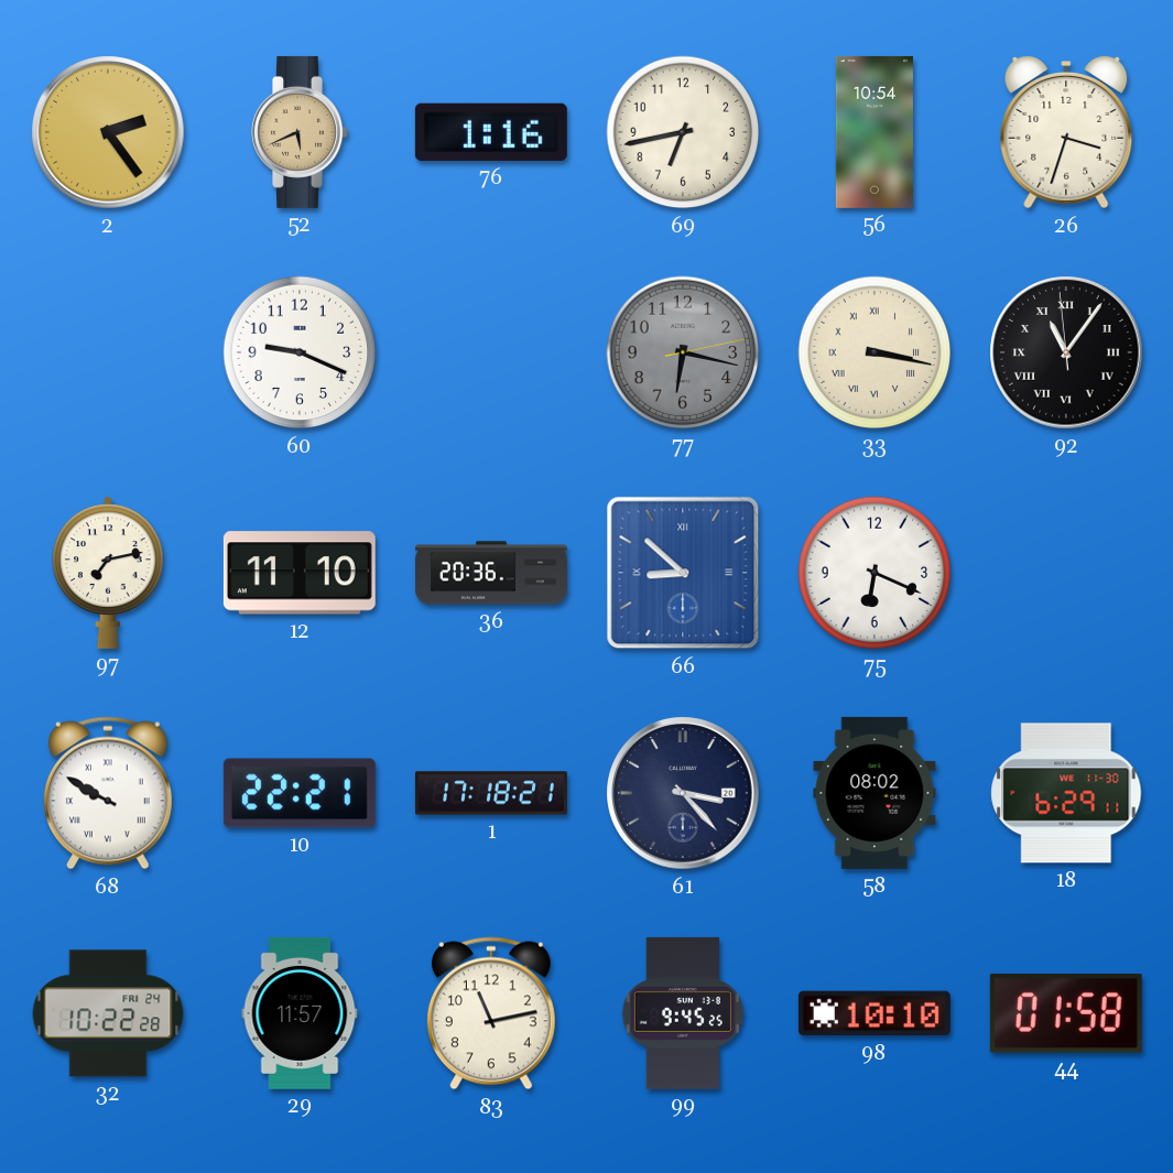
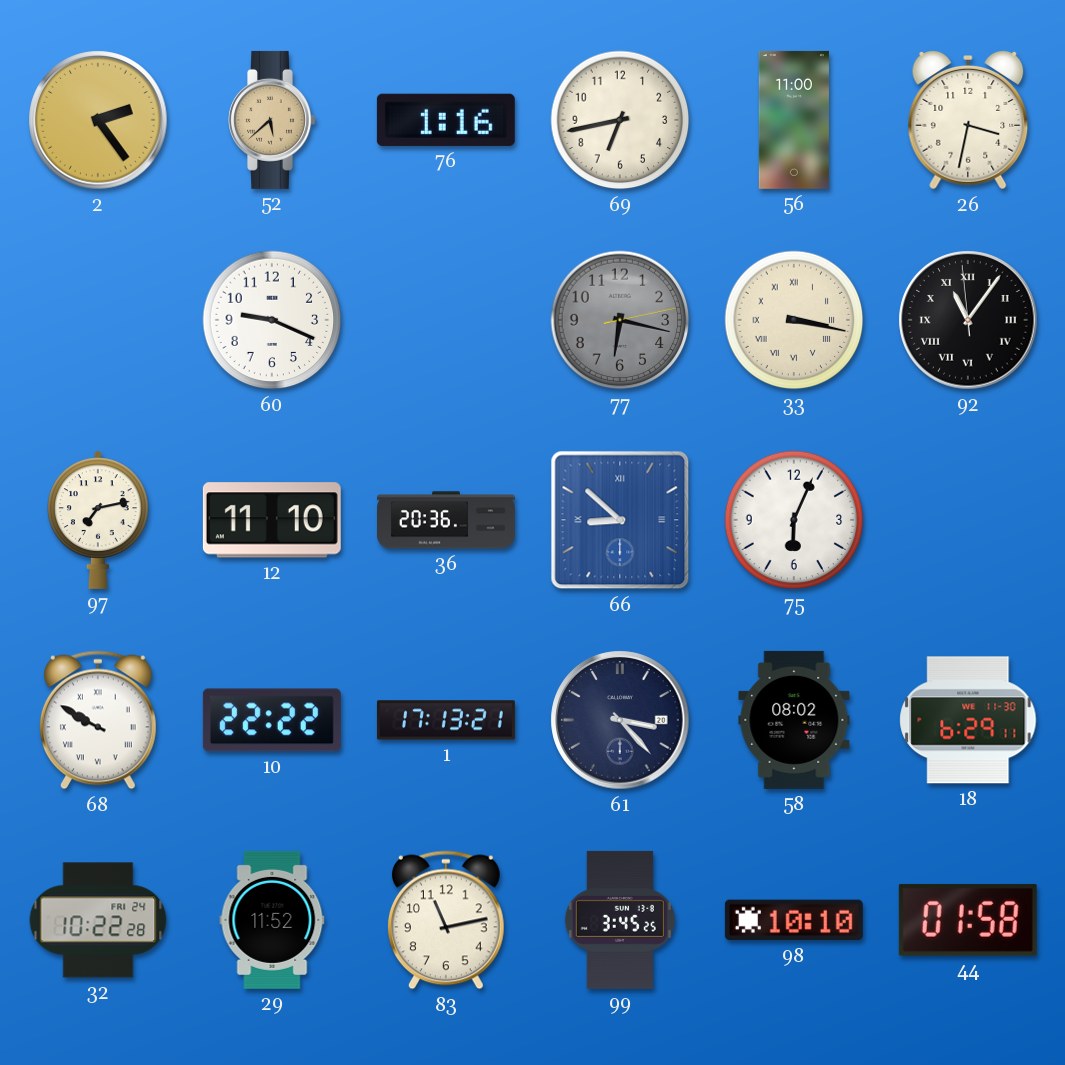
52: 5:41 -> 5:38
56: 10:54 -> 11:00
26: 3:33 -> 3:32
75: 6:19 -> 6:04
10: 22:21 -> 22:22
1: 17:18 -> 17:13
29: 11:57 -> 11:52
99: 9:45 -> 3:45
